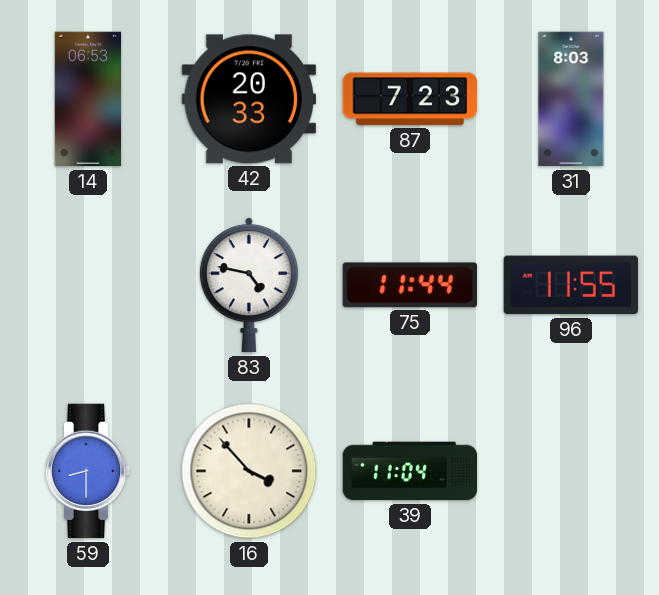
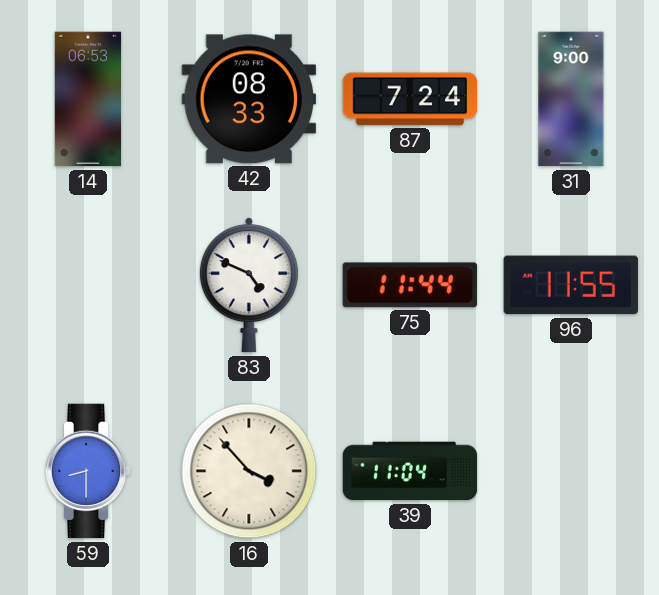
42: 20:33 -> 08:33
87: 7:23 -> 7:24
31: 8:03 -> 9:00
83: 4:47 -> 4:49
